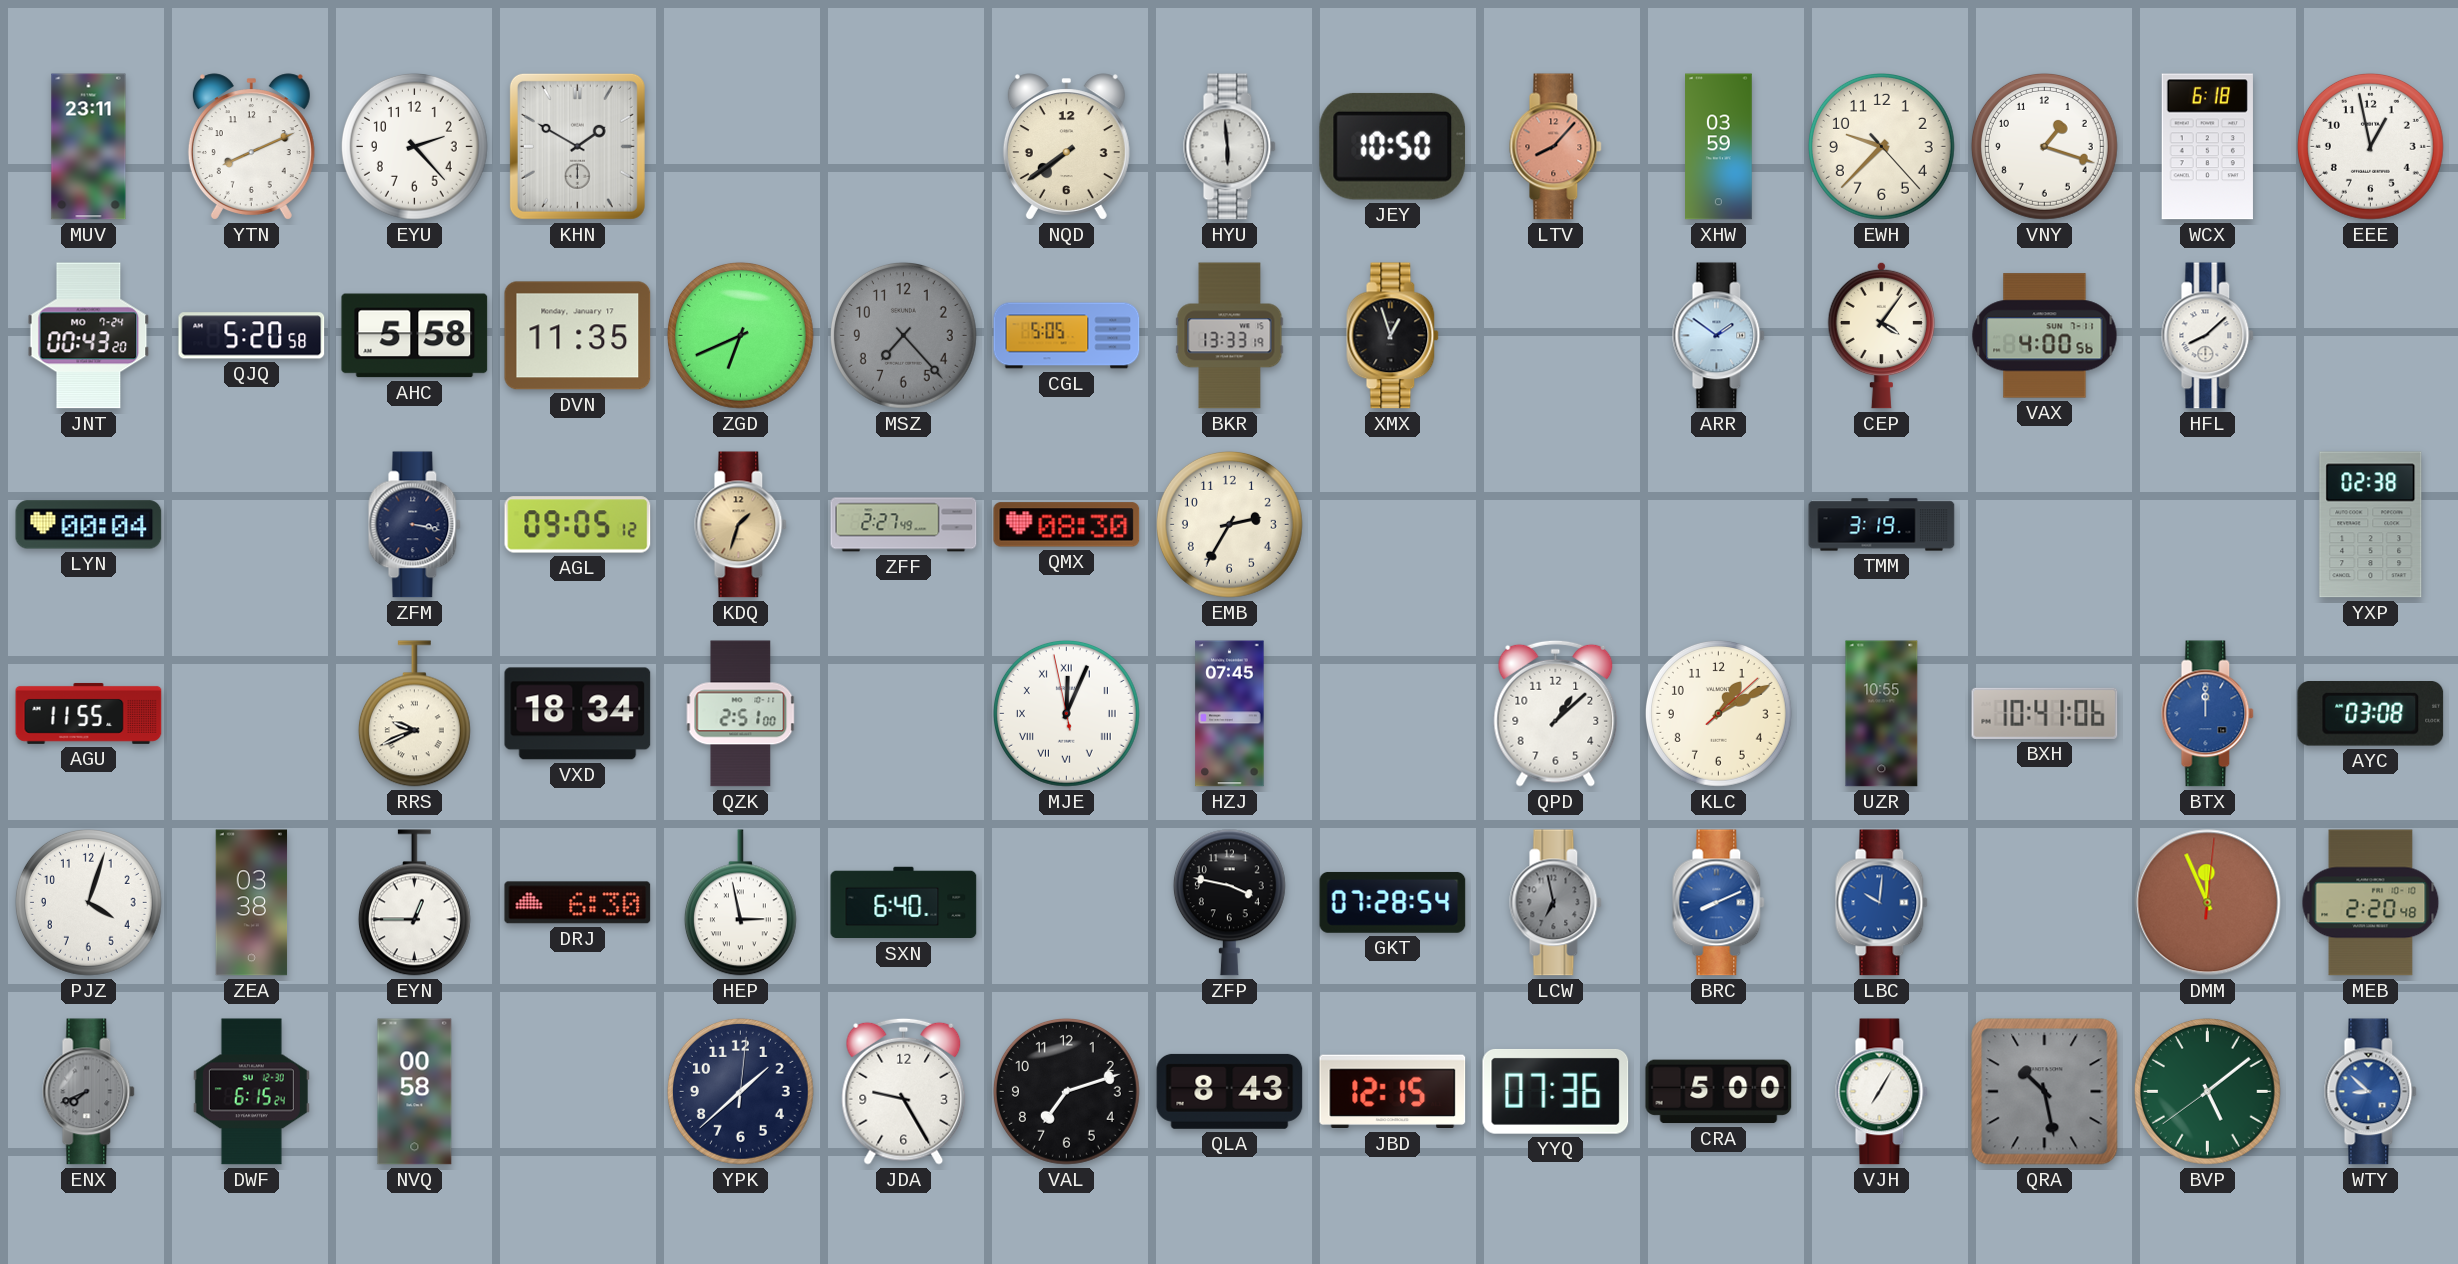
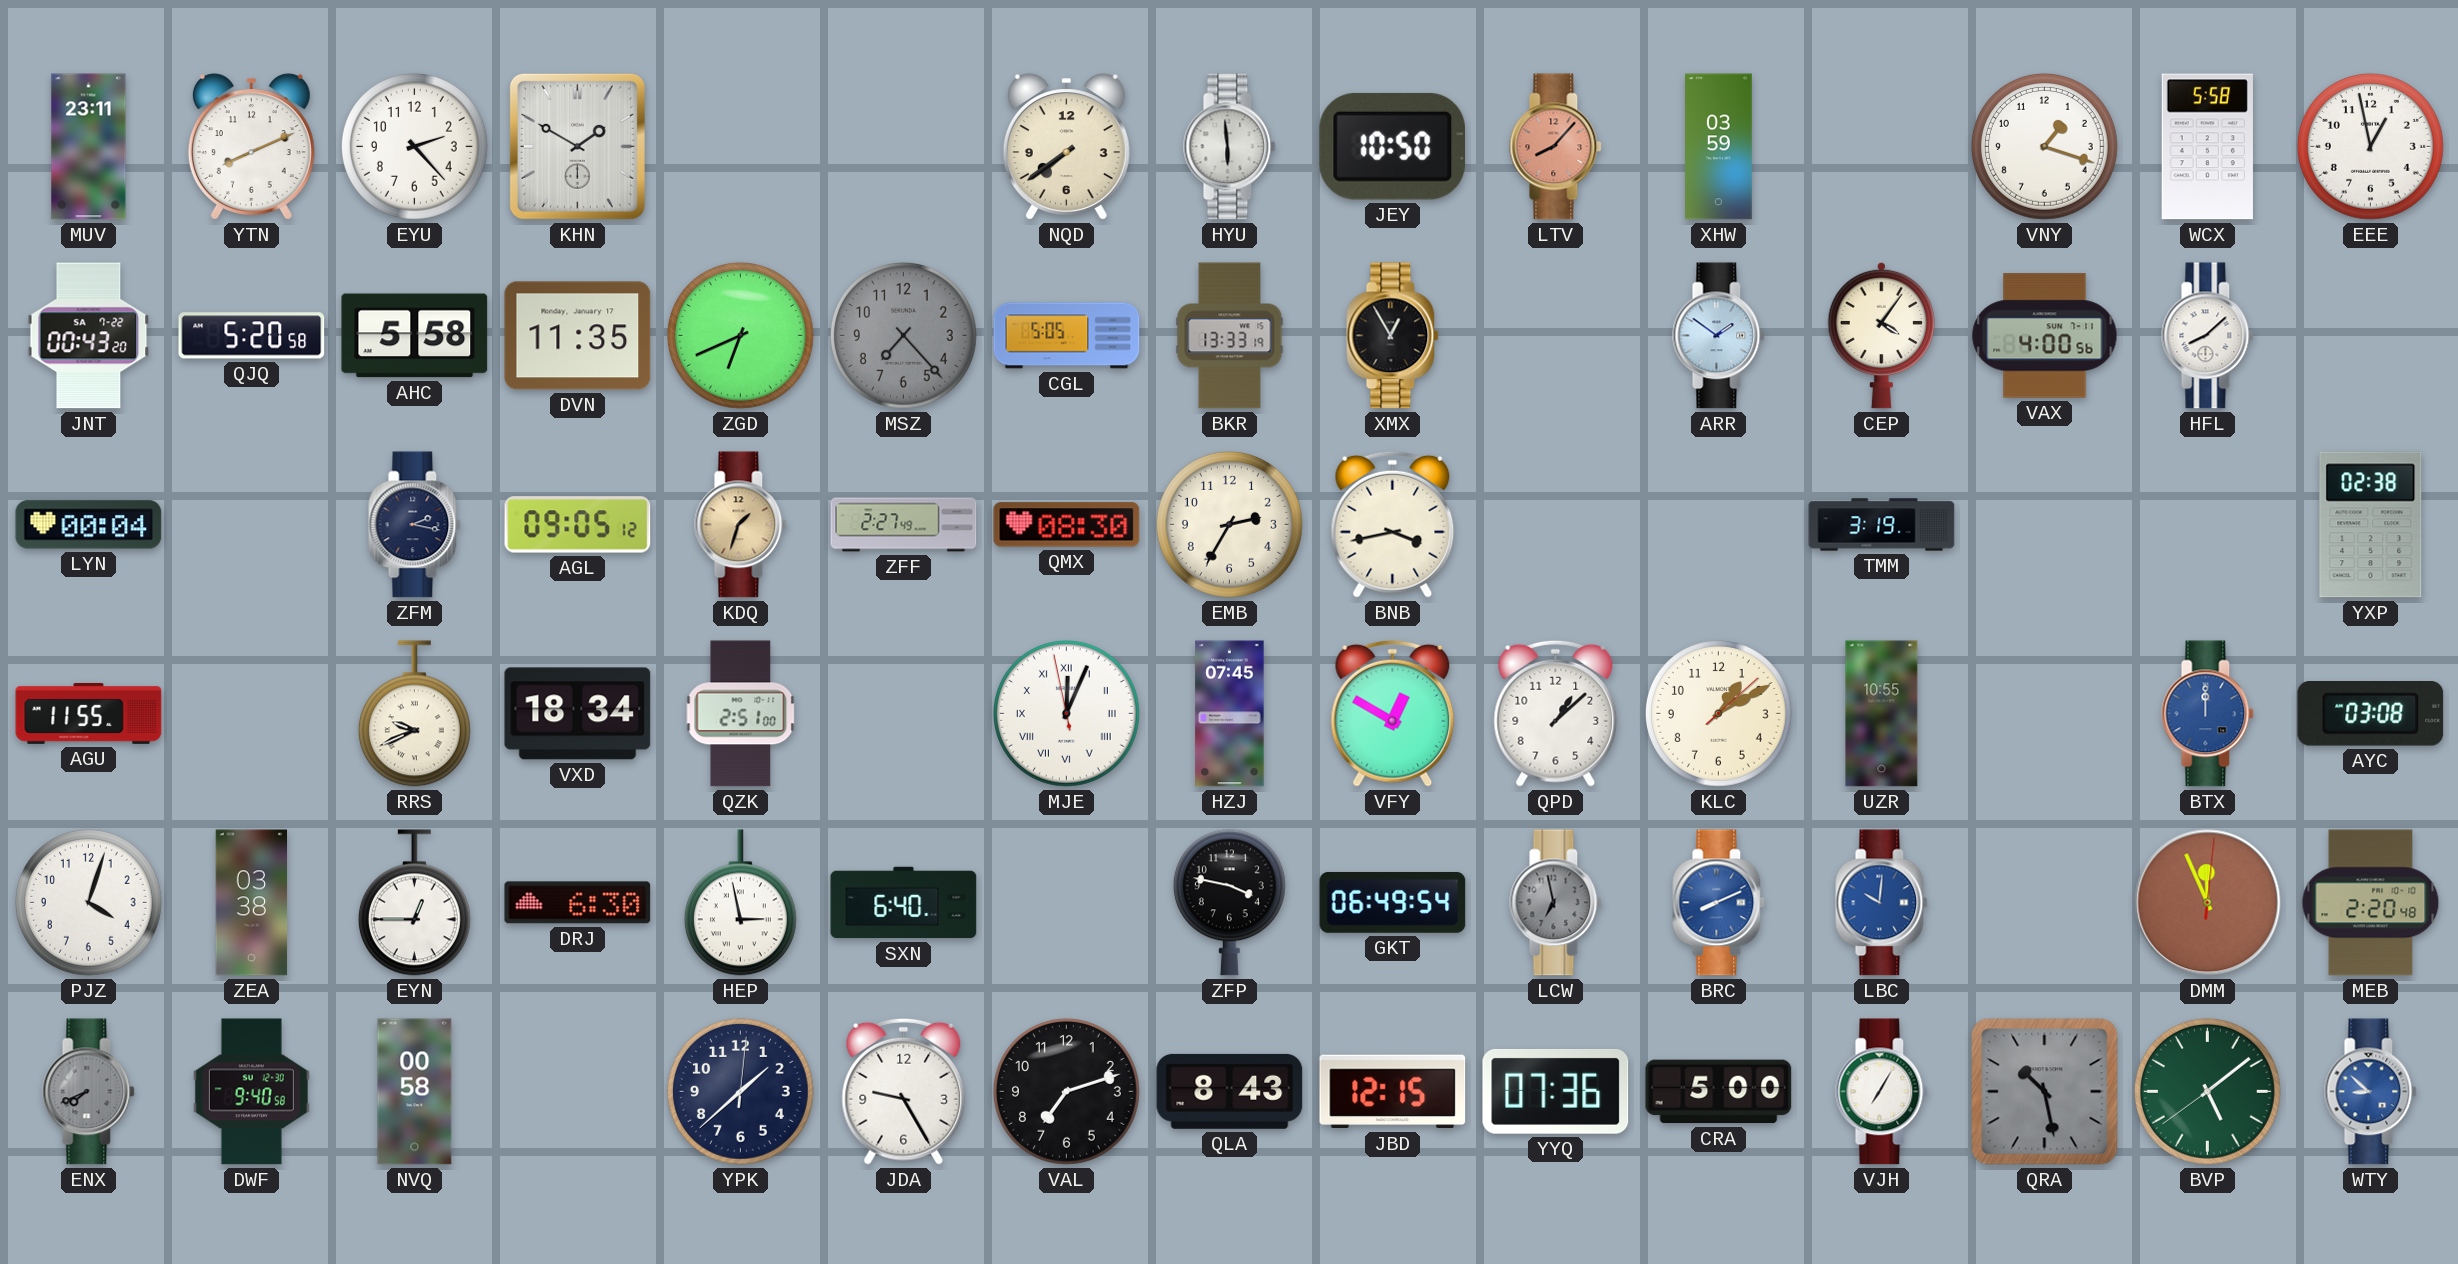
EWH: 9:37 -> none
WCX: 6:18 -> 5:58
JNT date: MO 7-24 -> SA 7-22
XMX: 12:57 -> 12:55
ZFM: 3:17 -> 2:17
BNB: none -> 3:43
VFY: none -> 12:50
BXH: 10:41 -> none
GKT: 07:28 -> 06:49
DWF: 6:15 -> 9:40
